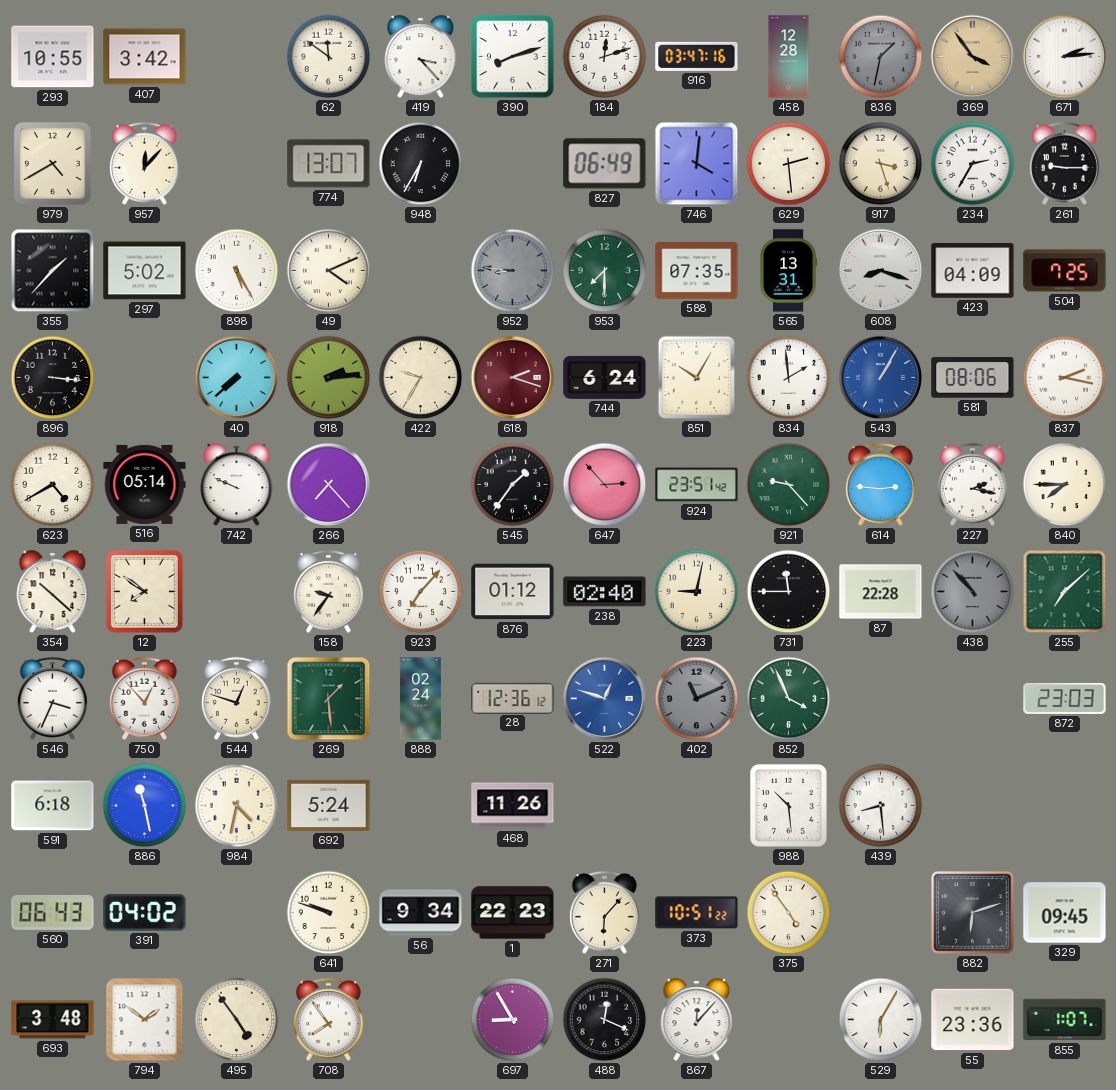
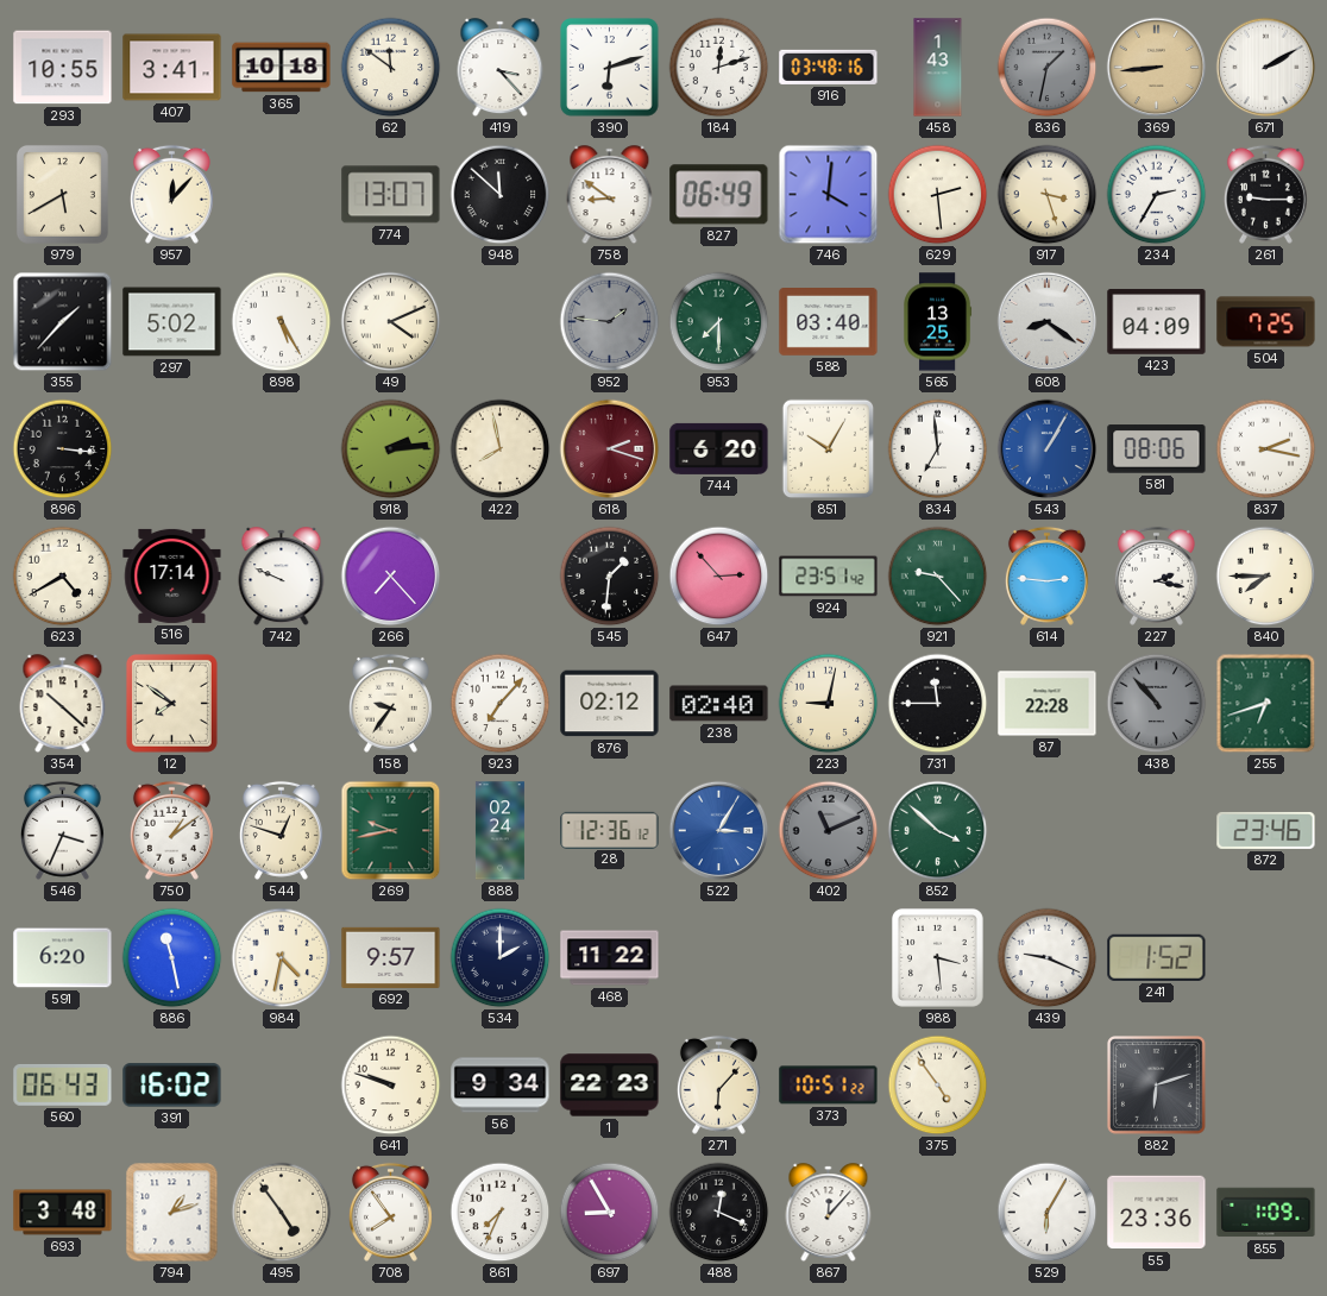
407: 3:42 -> 3:41
365: none -> 10:18
390: 8:12 -> 6:12
916: 03:47 -> 03:48
458: 12:28 -> 1:43
369: 3:54 -> 8:44
671: 2:14 -> 2:10
979: 4:40 -> 5:40
948: 6:35 -> 11:52
758: none -> 8:51
952: 8:46 -> 1:46
588: 07:35 -> 03:40
565: 13:31 -> 13:25
608: 8:18 -> 8:21
40: 7:38 -> none
422: 9:35 -> 7:58
744: 6:24 -> 6:20
834: 1:59 -> 6:59
516: 05:14 -> 17:14
545: 1:36 -> 1:31
876: 01:12 -> 02:12
255: 7:08 -> 6:42
750: 12:53 -> 1:09
269: 1:29 -> 9:43
522: 12:48 -> 3:05
852: 3:56 -> 3:52
872: 23:03 -> 23:46
591: 6:18 -> 6:20
692: 5:24 -> 9:57
534: none -> 2:00
468: 11:26 -> 11:22
988: 10:29 -> 3:29
439: 8:29 -> 9:19
241: none -> 1:52
391: 04:02 -> 16:02
329: 09:45 -> none
794: 1:51 -> 1:12
861: none -> 7:34
855: 1:07 -> 1:09
